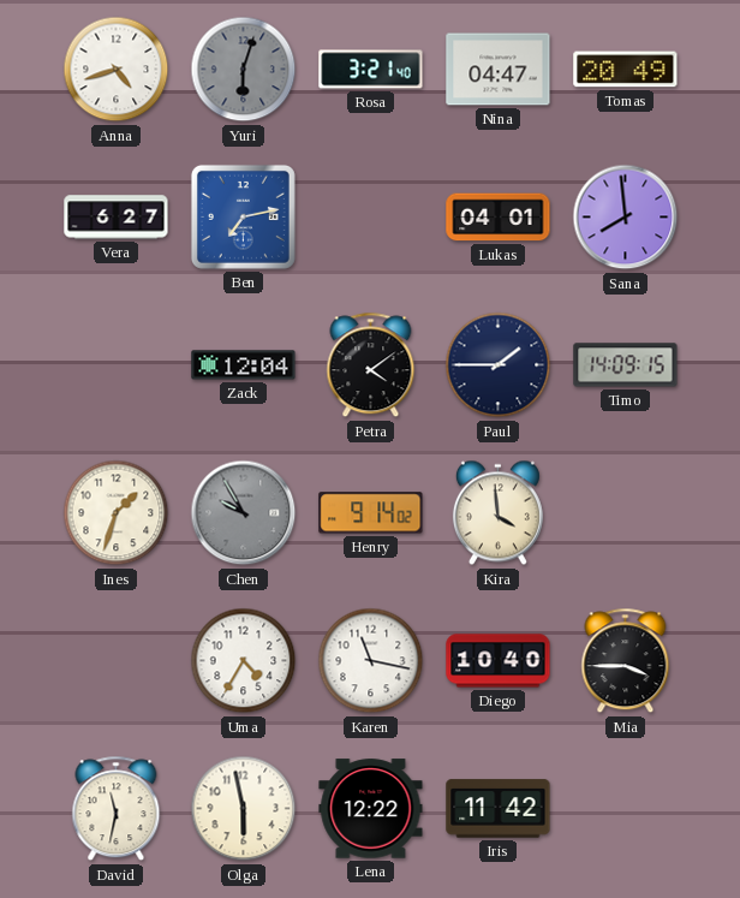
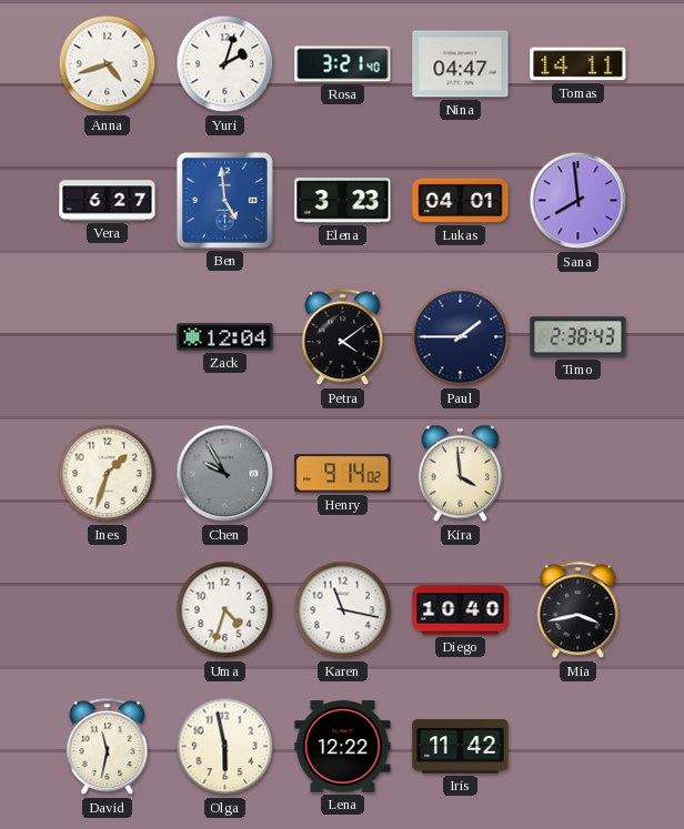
Yuri: 6:03 -> 2:03
Yuri dial: grey -> white
Tomas: 20:49 -> 14:11
Ben: 7:13 -> 4:59
Elena: none -> 3:23
Timo: 14:09 -> 2:38
Uma: 4:35 -> 4:33
Mia: 3:45 -> 3:43
